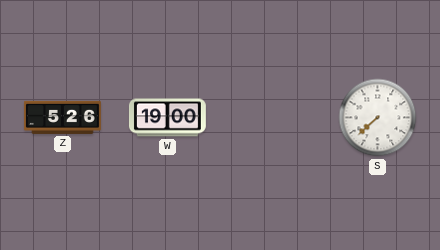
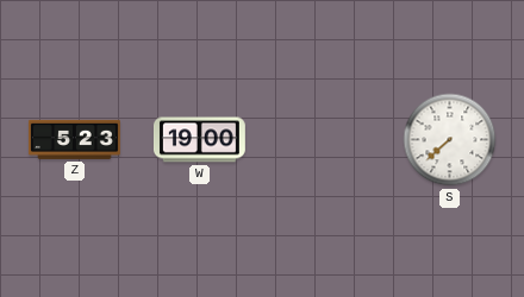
Z: 5:26 -> 5:23
